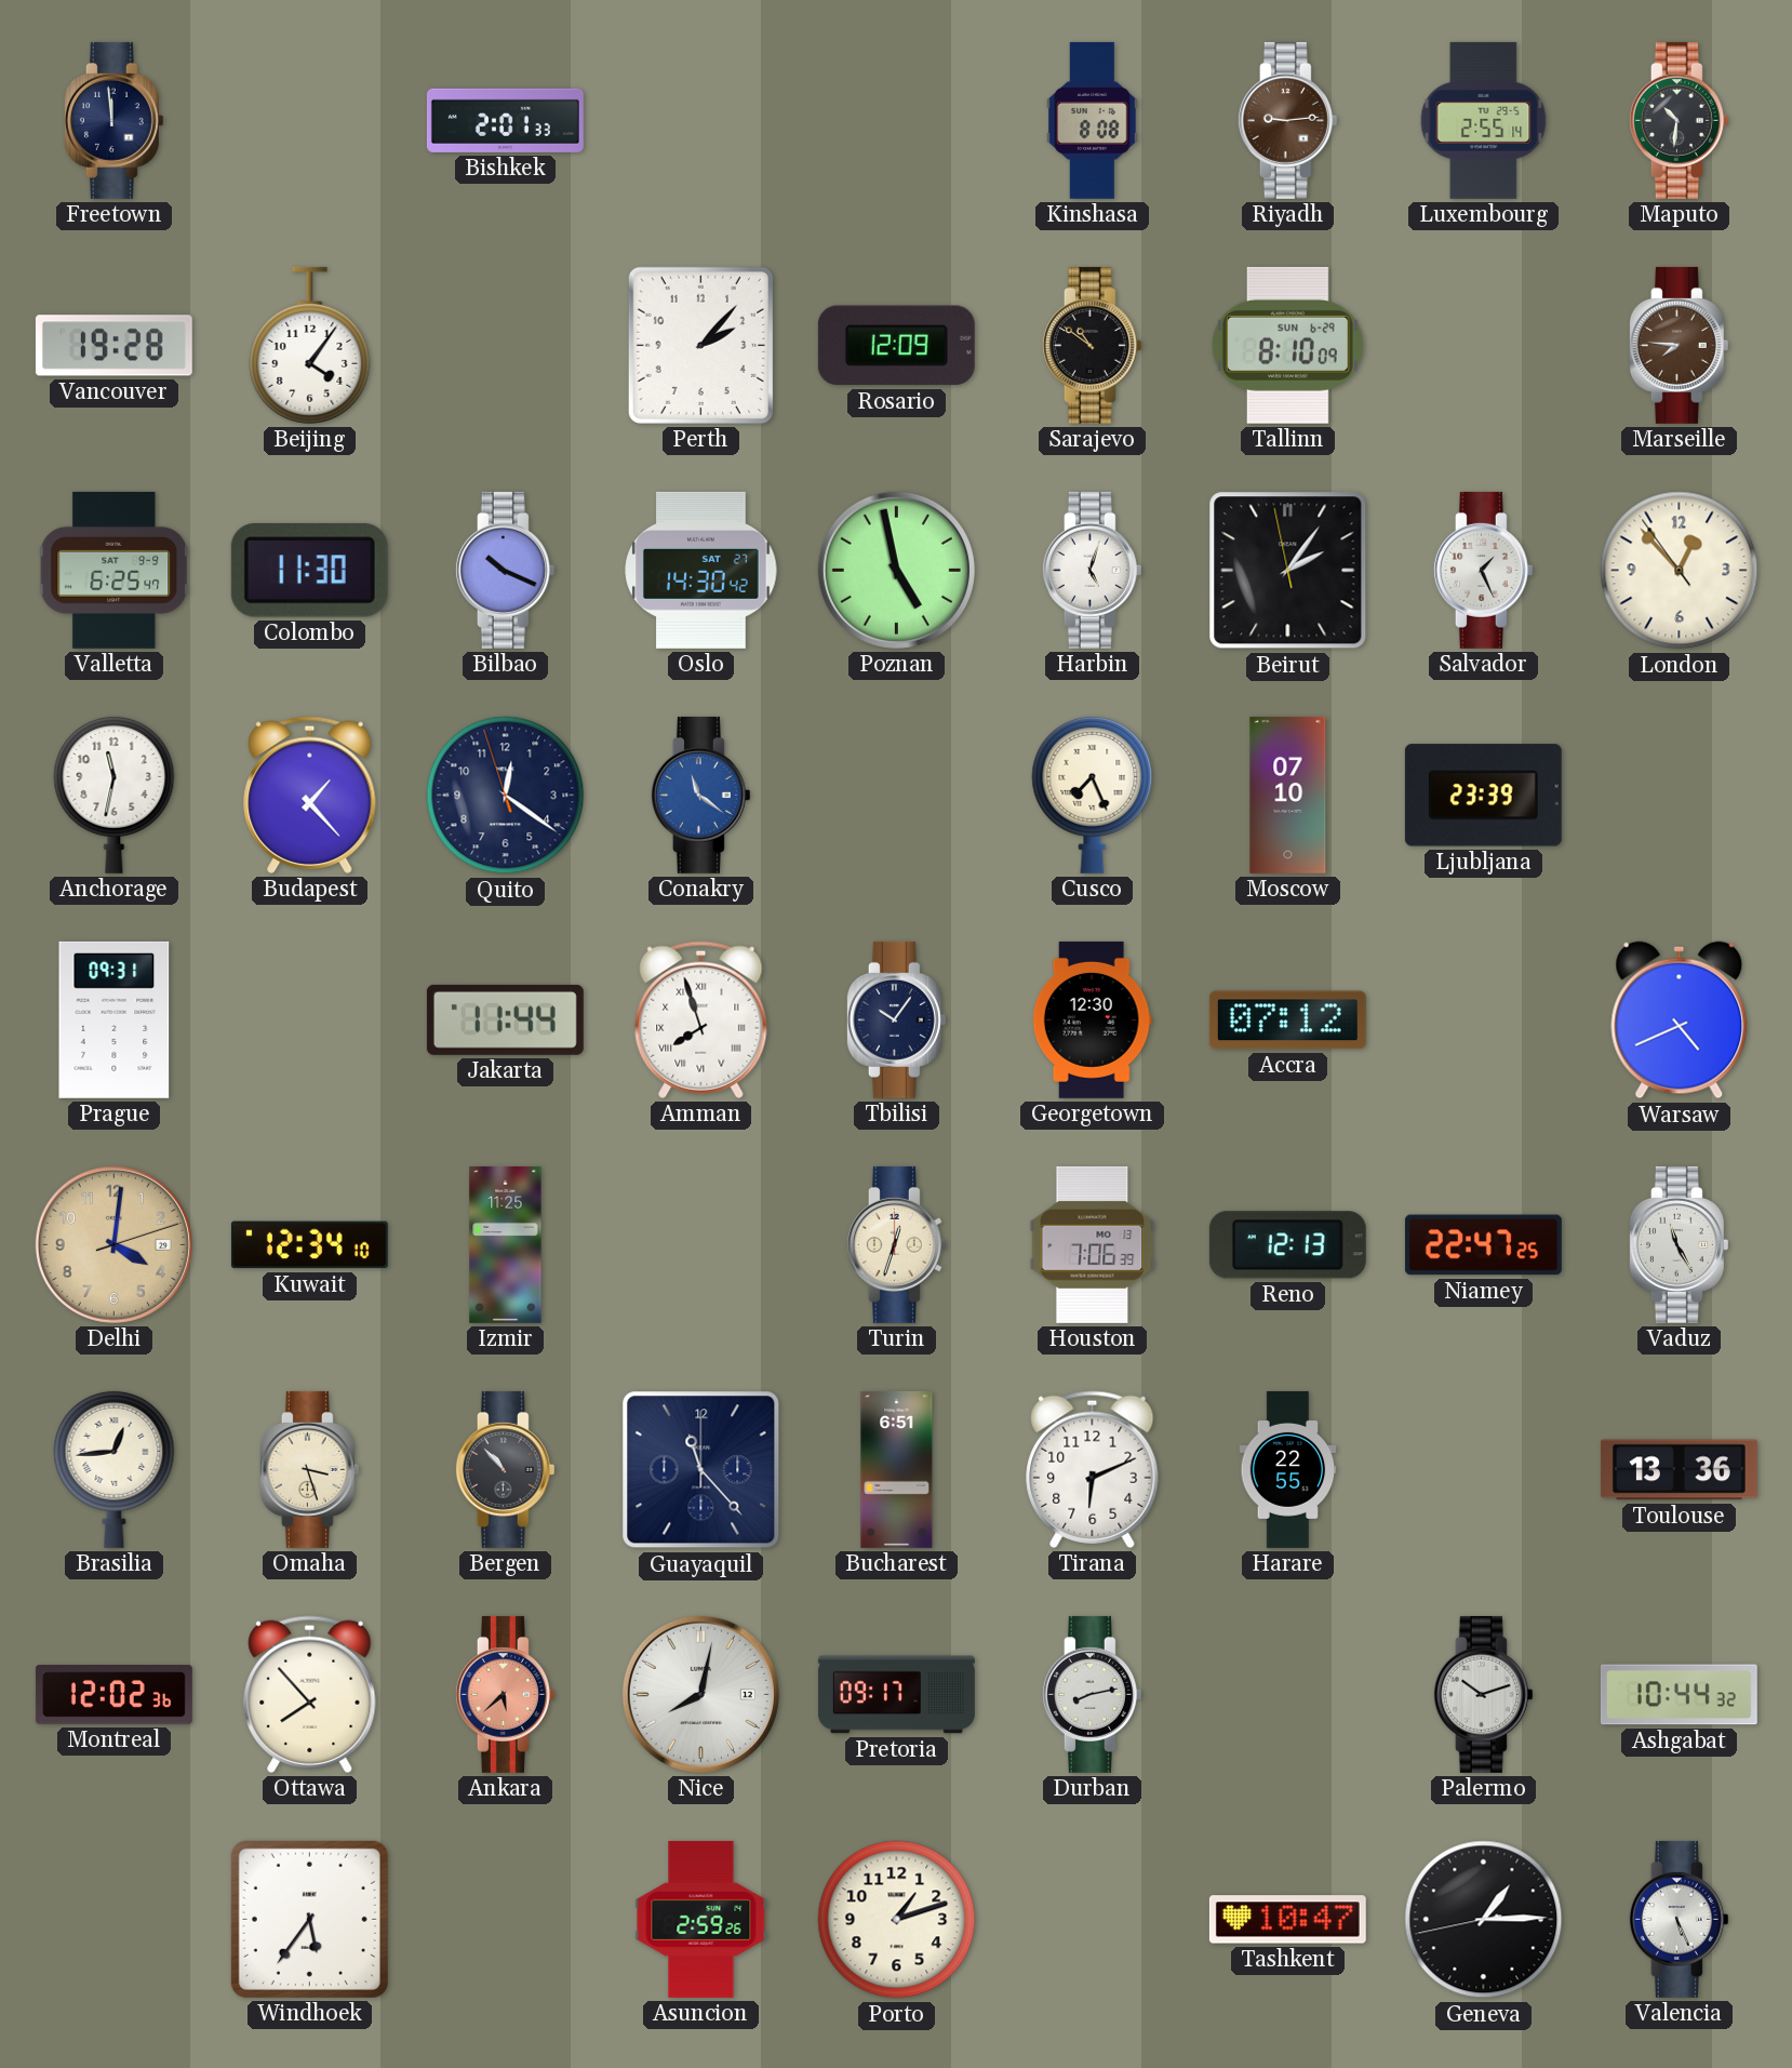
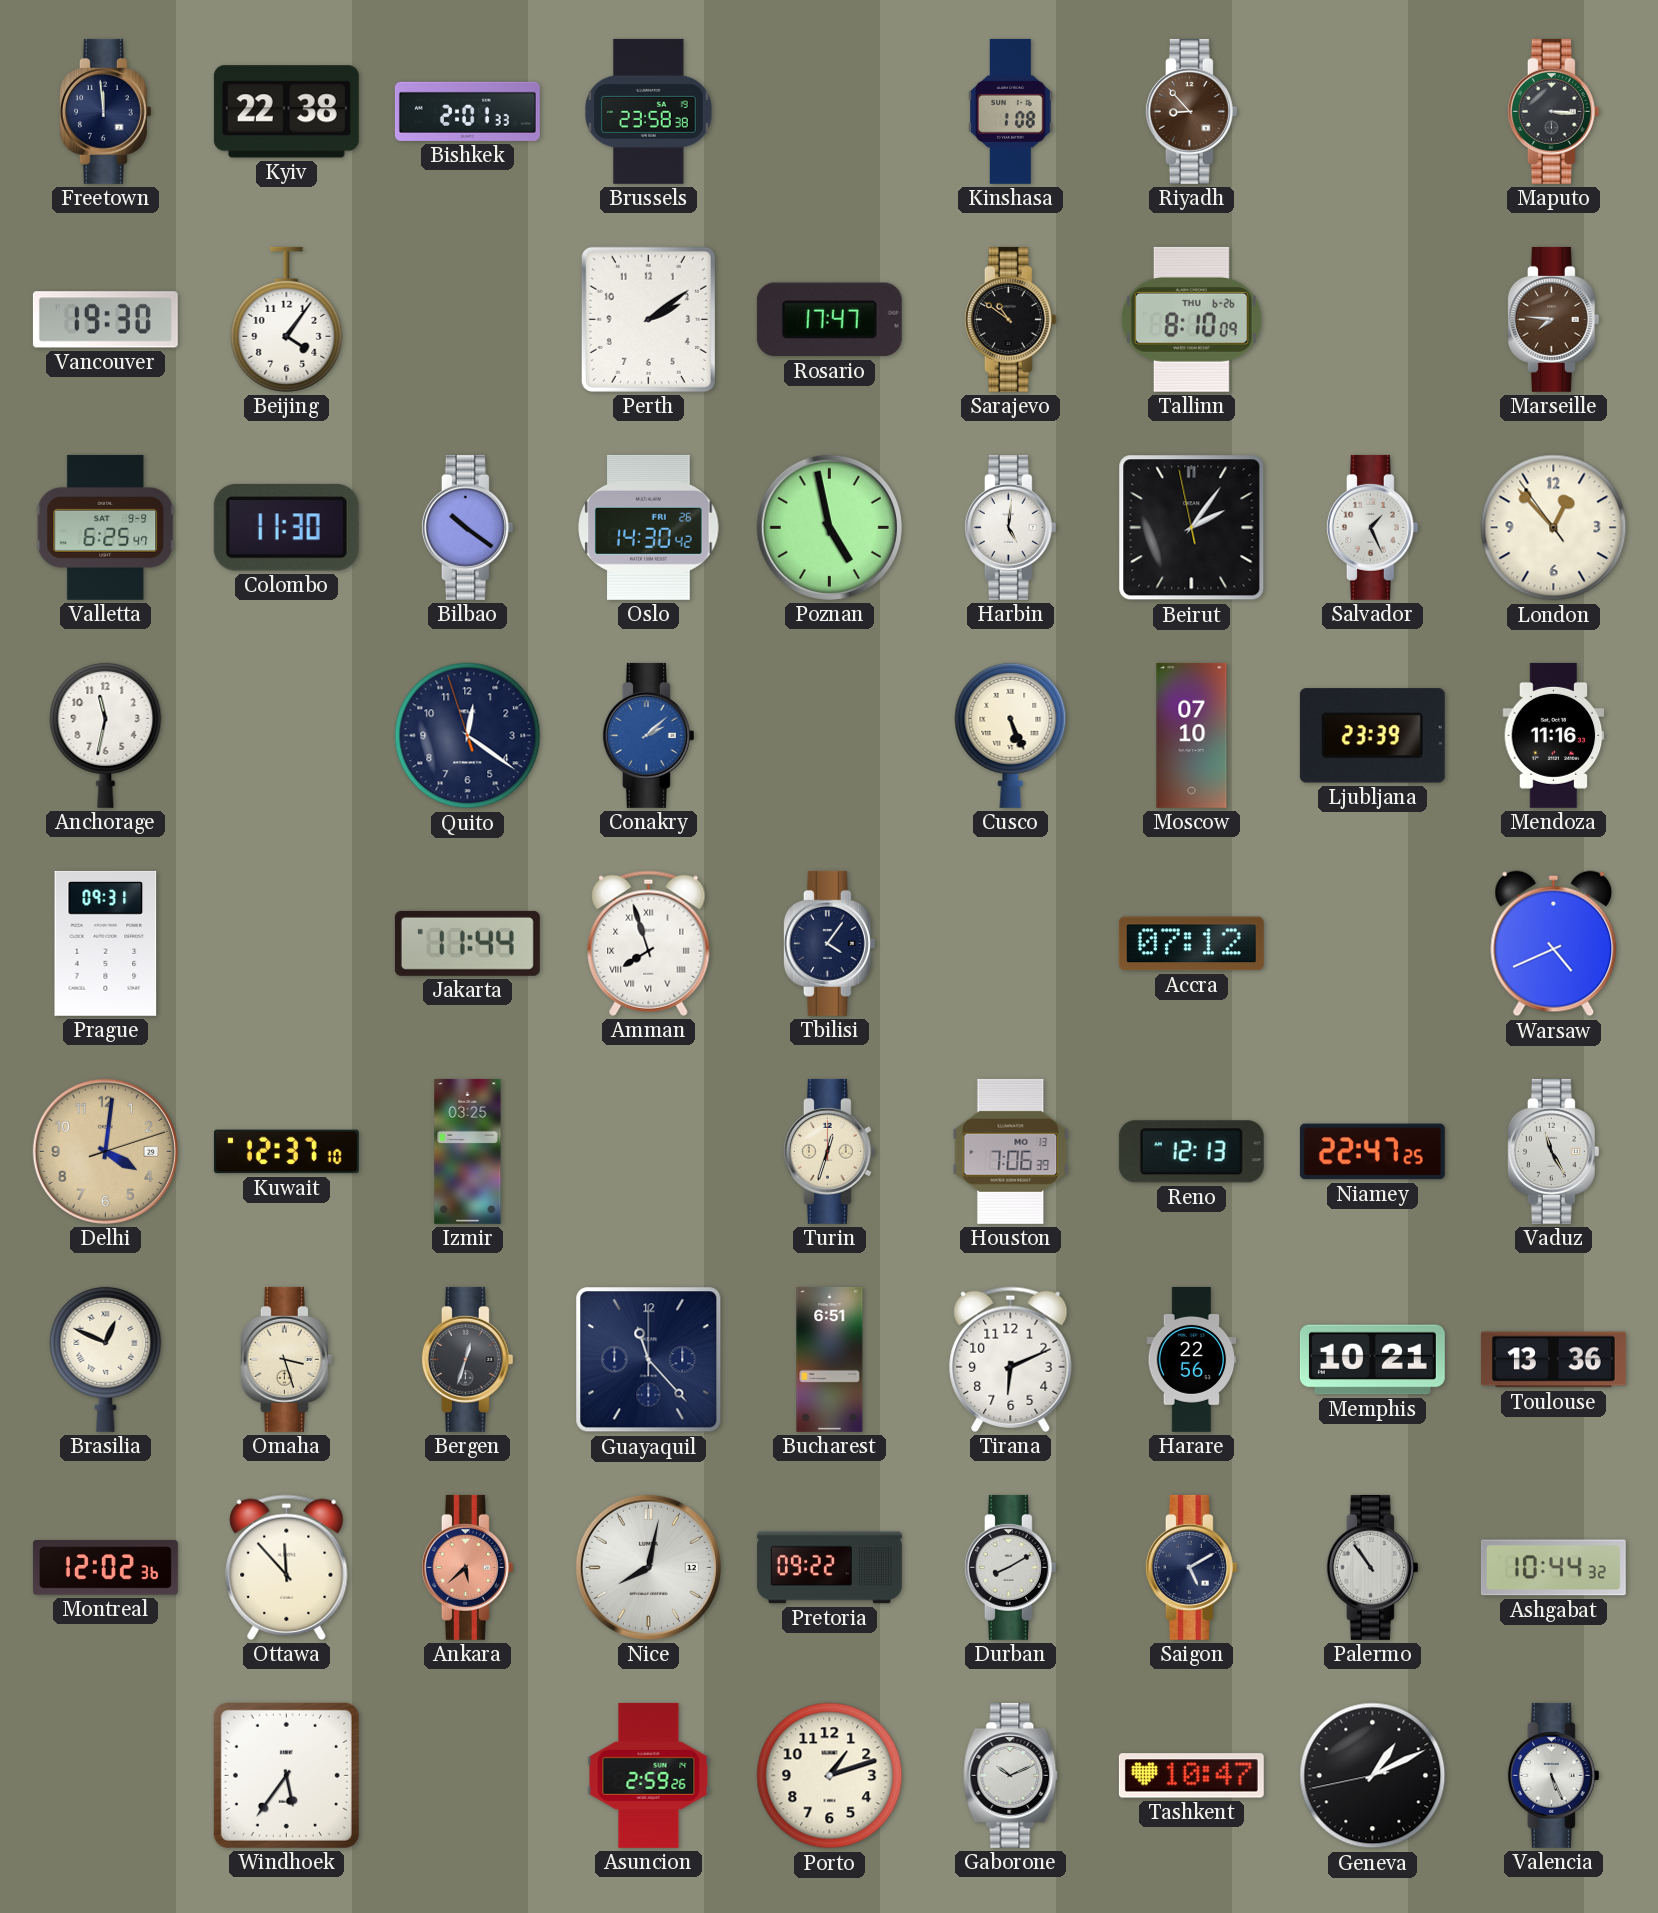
Kyiv: none -> 22:38
Brussels: none -> 23:58
Kinshasa: 8:08 -> 1:08
Riyadh: 9:14 -> 8:53
Luxembourg: 2:55 -> none
Maputo: 10:31 -> 3:16
Vancouver: 19:28 -> 19:30
Perth: 2:07 -> 2:09
Rosario: 12:09 -> 17:47
Tallinn date: SUN 6-29 -> THU 6-26
Bilbao: 10:19 -> 10:21
Oslo date: SAT 27 -> FRI 26
Harbin: 5:03 -> 5:01
Budapest: 1:23 -> none
Conakry: 11:21 -> 2:08
Cusco: 7:26 -> 5:26
Mendoza: none -> 11:16
Tbilisi: 10:06 -> 4:06
Georgetown: 12:30 -> none
Kuwait: 12:34 -> 12:37
Izmir: 11:25 -> 03:25
Brasilia: 12:44 -> 12:49
Bergen: 10:53 -> 12:33
Harare: 22:55 -> 22:56
Memphis: none -> 10:21
Ottawa: 7:53 -> 11:53
Pretoria: 09:17 -> 09:22
Durban: 8:13 -> 8:10
Saigon: none -> 5:10
Palermo: 10:12 -> 10:54
Gaborone: none -> 10:11
Geneva: 1:14 -> 1:10
